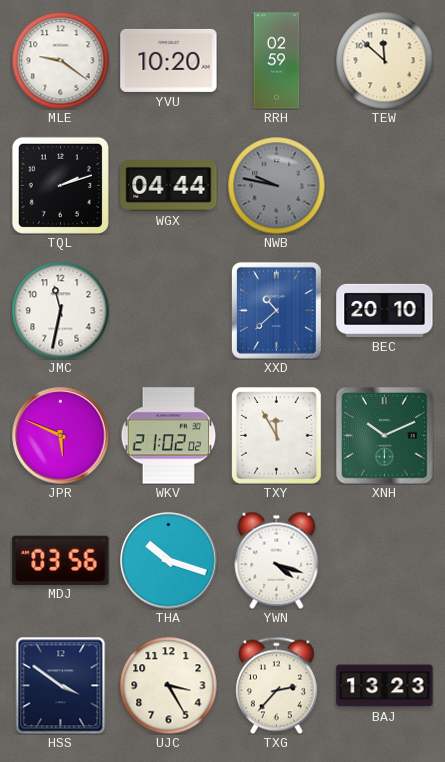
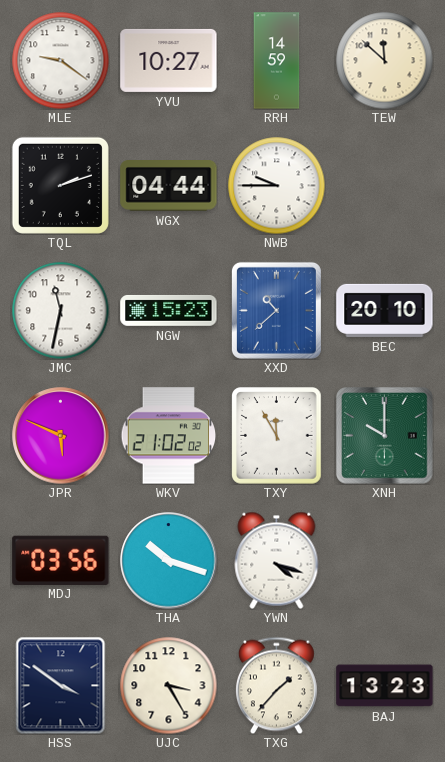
YVU: 10:20 -> 10:27
RRH: 02:59 -> 14:59
NWB: 9:47 -> 9:45
NWB dial: grey -> white
NGW: none -> 15:23
XNH: 10:11 -> 10:00
TXG: 2:37 -> 1:37
